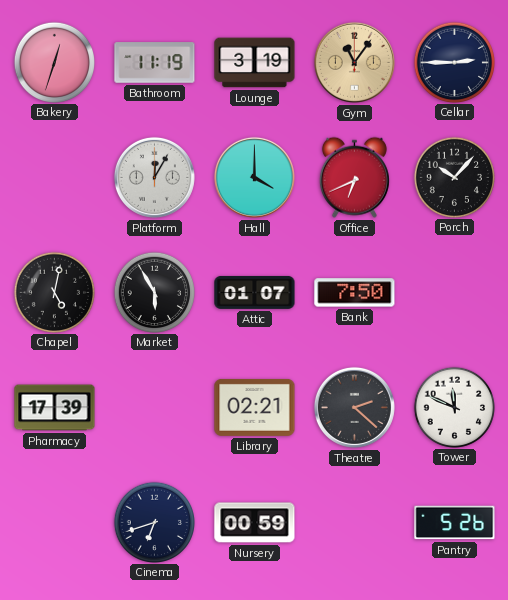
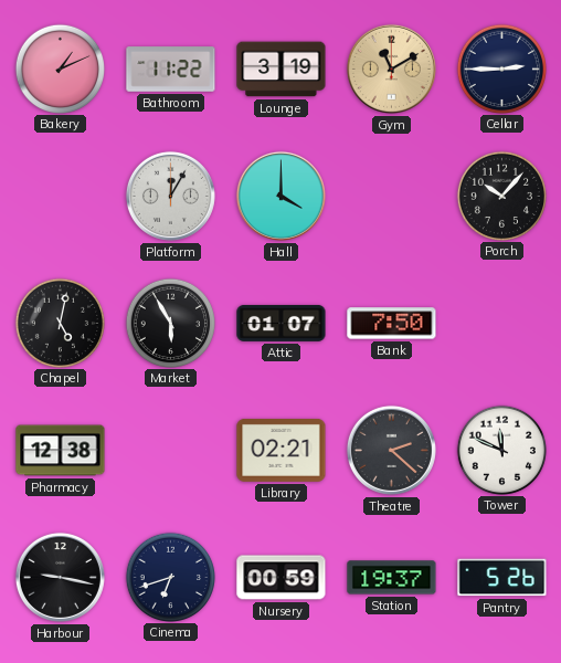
Bakery: 12:33 -> 1:11
Bathroom: 11:19 -> 11:22
Gym: 11:06 -> 11:10
Office: 6:41 -> none
Pharmacy: 17:39 -> 12:38
Harbour: none -> 9:17
Station: none -> 19:37
